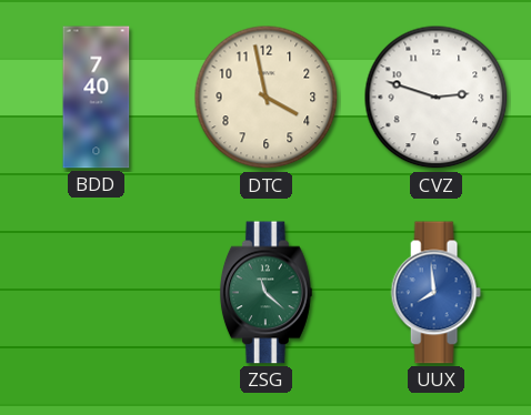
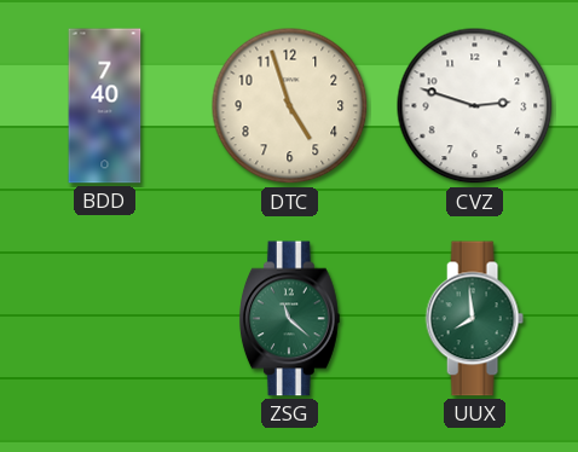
DTC: 3:58 -> 4:57
UUX dial: blue -> green
